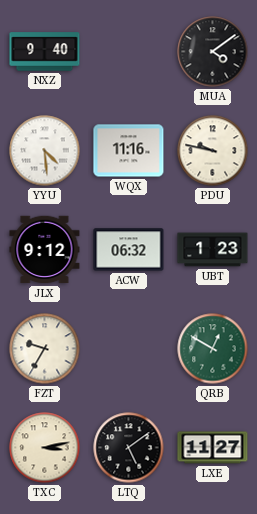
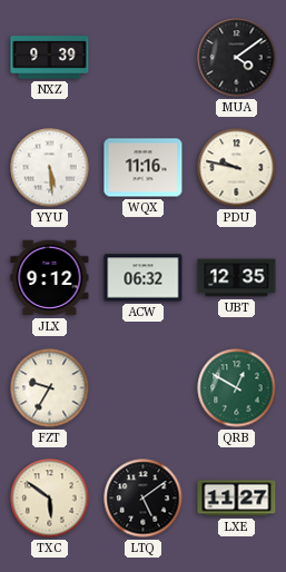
NXZ: 9:40 -> 9:39
YYU: 4:29 -> 5:29
UBT: 1:23 -> 12:35
TXC: 3:13 -> 5:51
